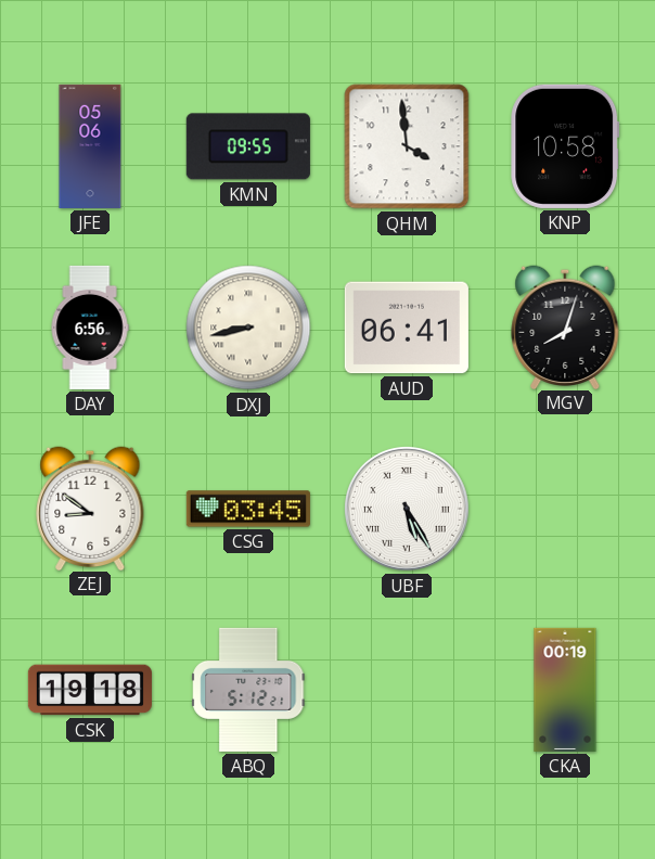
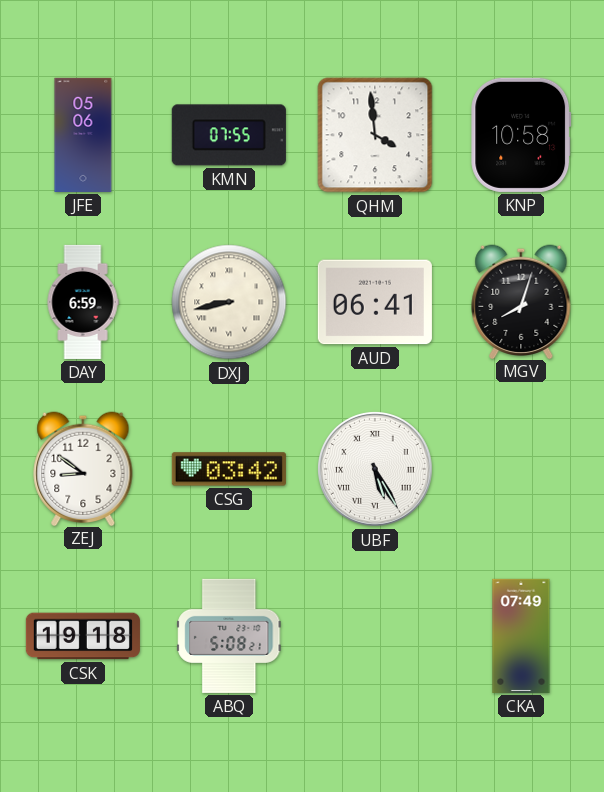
KMN: 09:55 -> 07:55
DAY: 6:56 -> 6:59
CSG: 03:45 -> 03:42
ABQ: 5:12 -> 5:08
CKA: 00:19 -> 07:49
